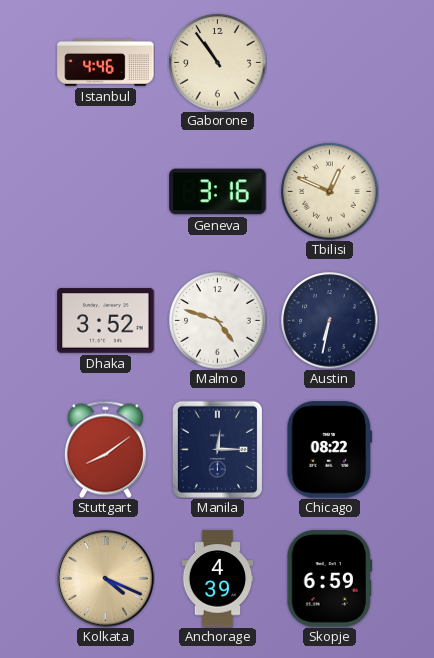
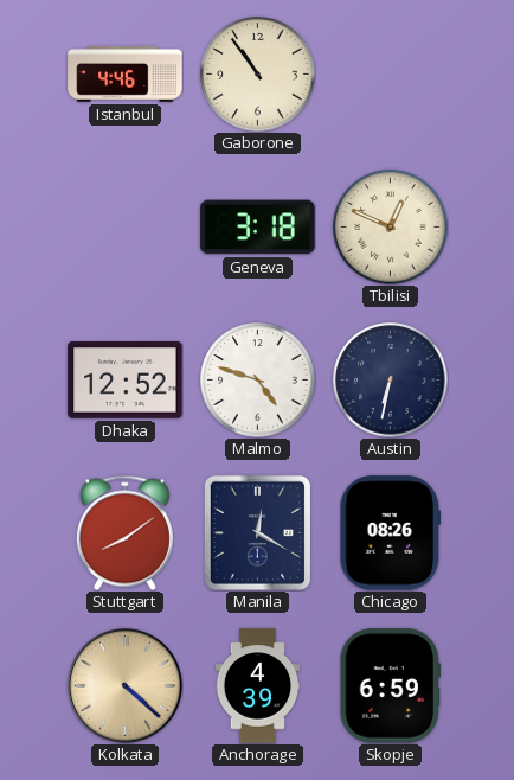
Geneva: 3:16 -> 3:18
Dhaka: 3:52 -> 12:52
Manila: 12:15 -> 12:20
Chicago: 08:22 -> 08:26
Kolkata: 4:19 -> 4:22
